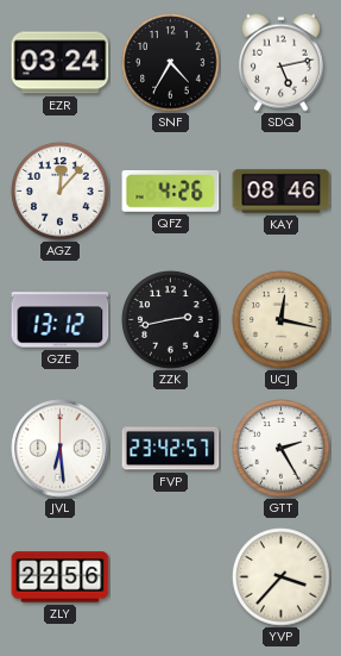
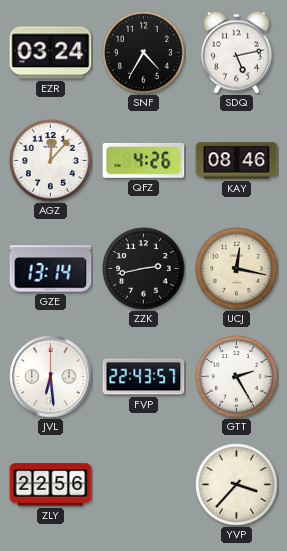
GZE: 13:12 -> 13:14
FVP: 23:42 -> 22:43
